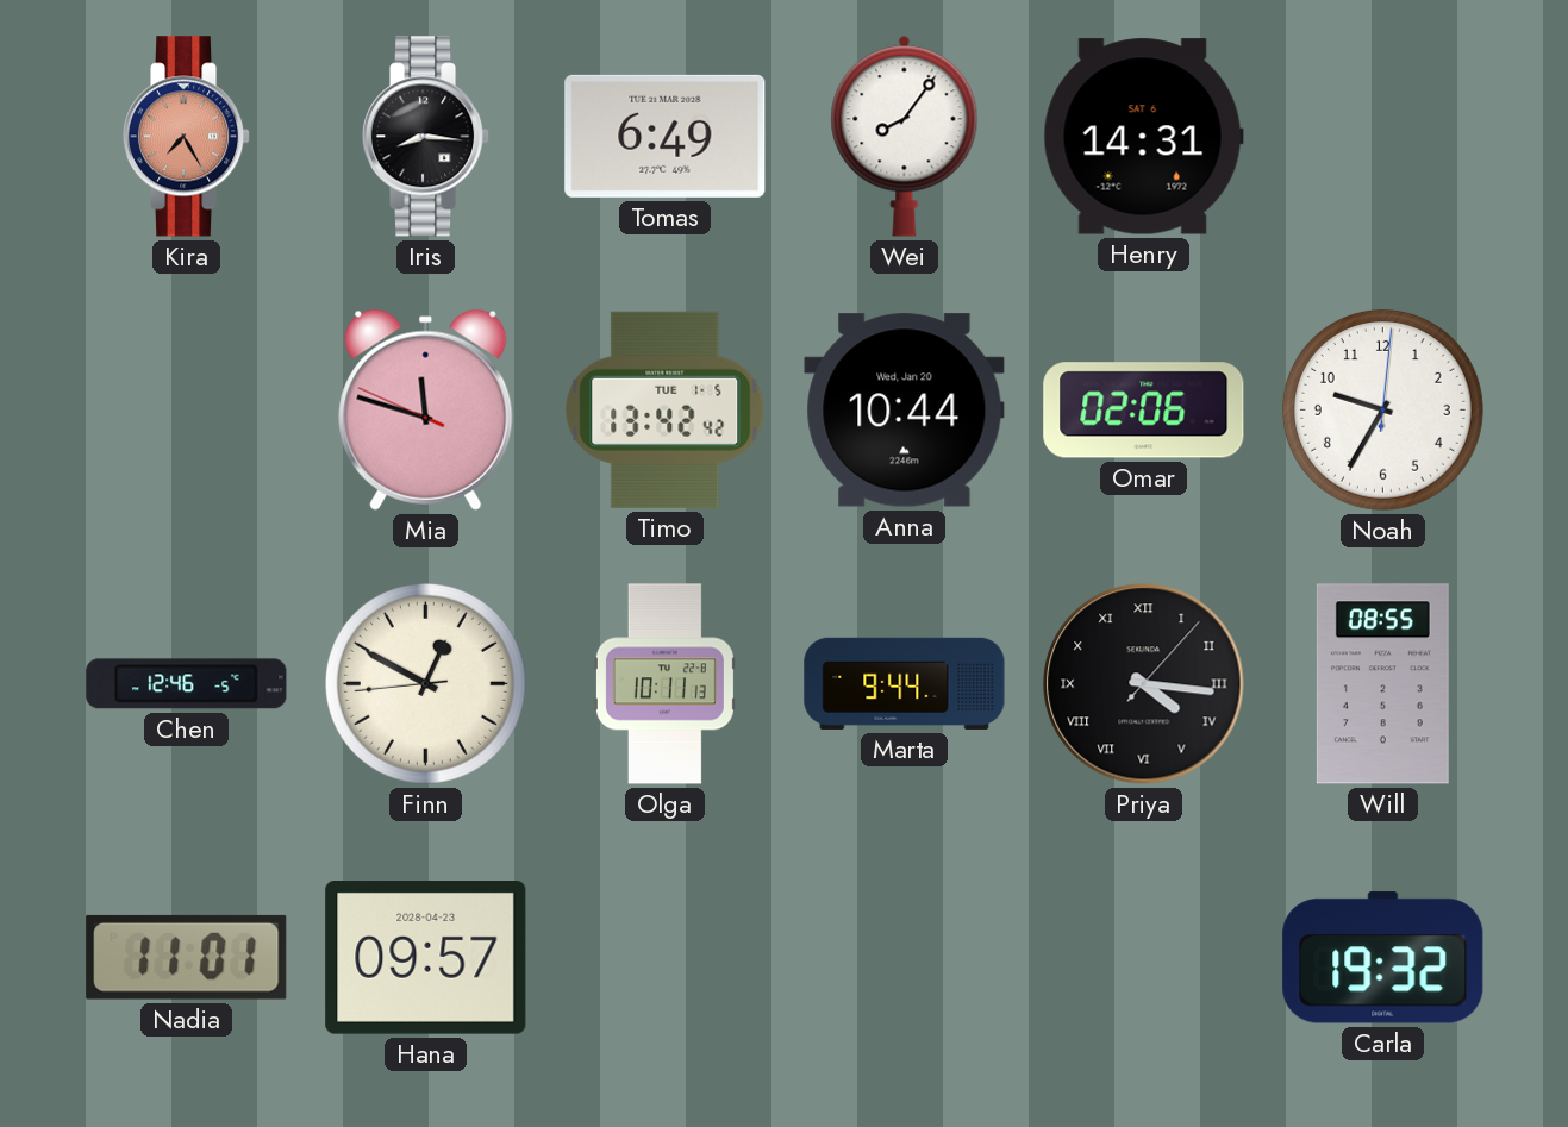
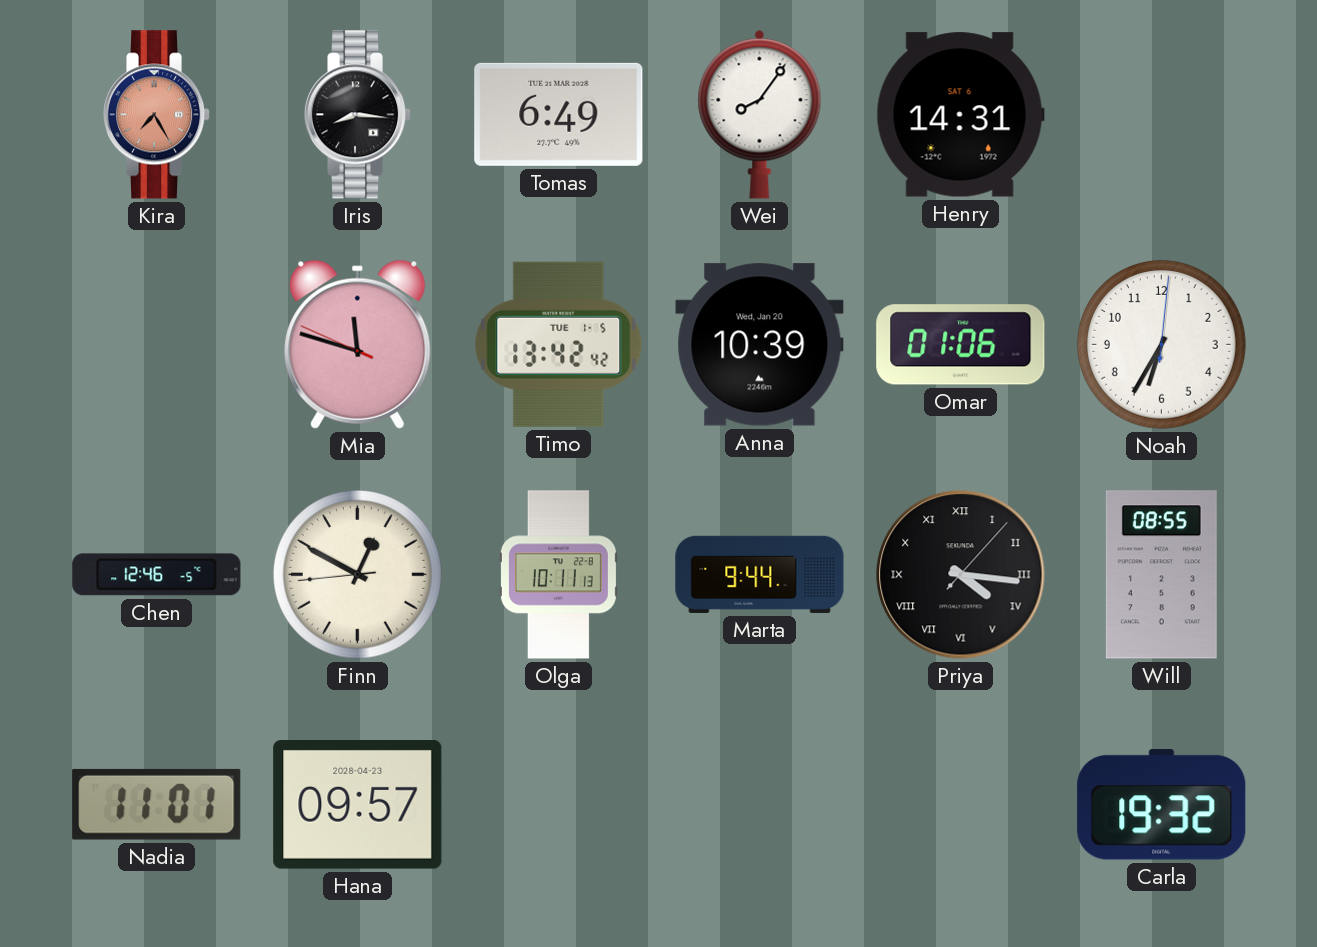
Anna: 10:44 -> 10:39
Omar: 02:06 -> 01:06
Noah: 9:35 -> 6:35
